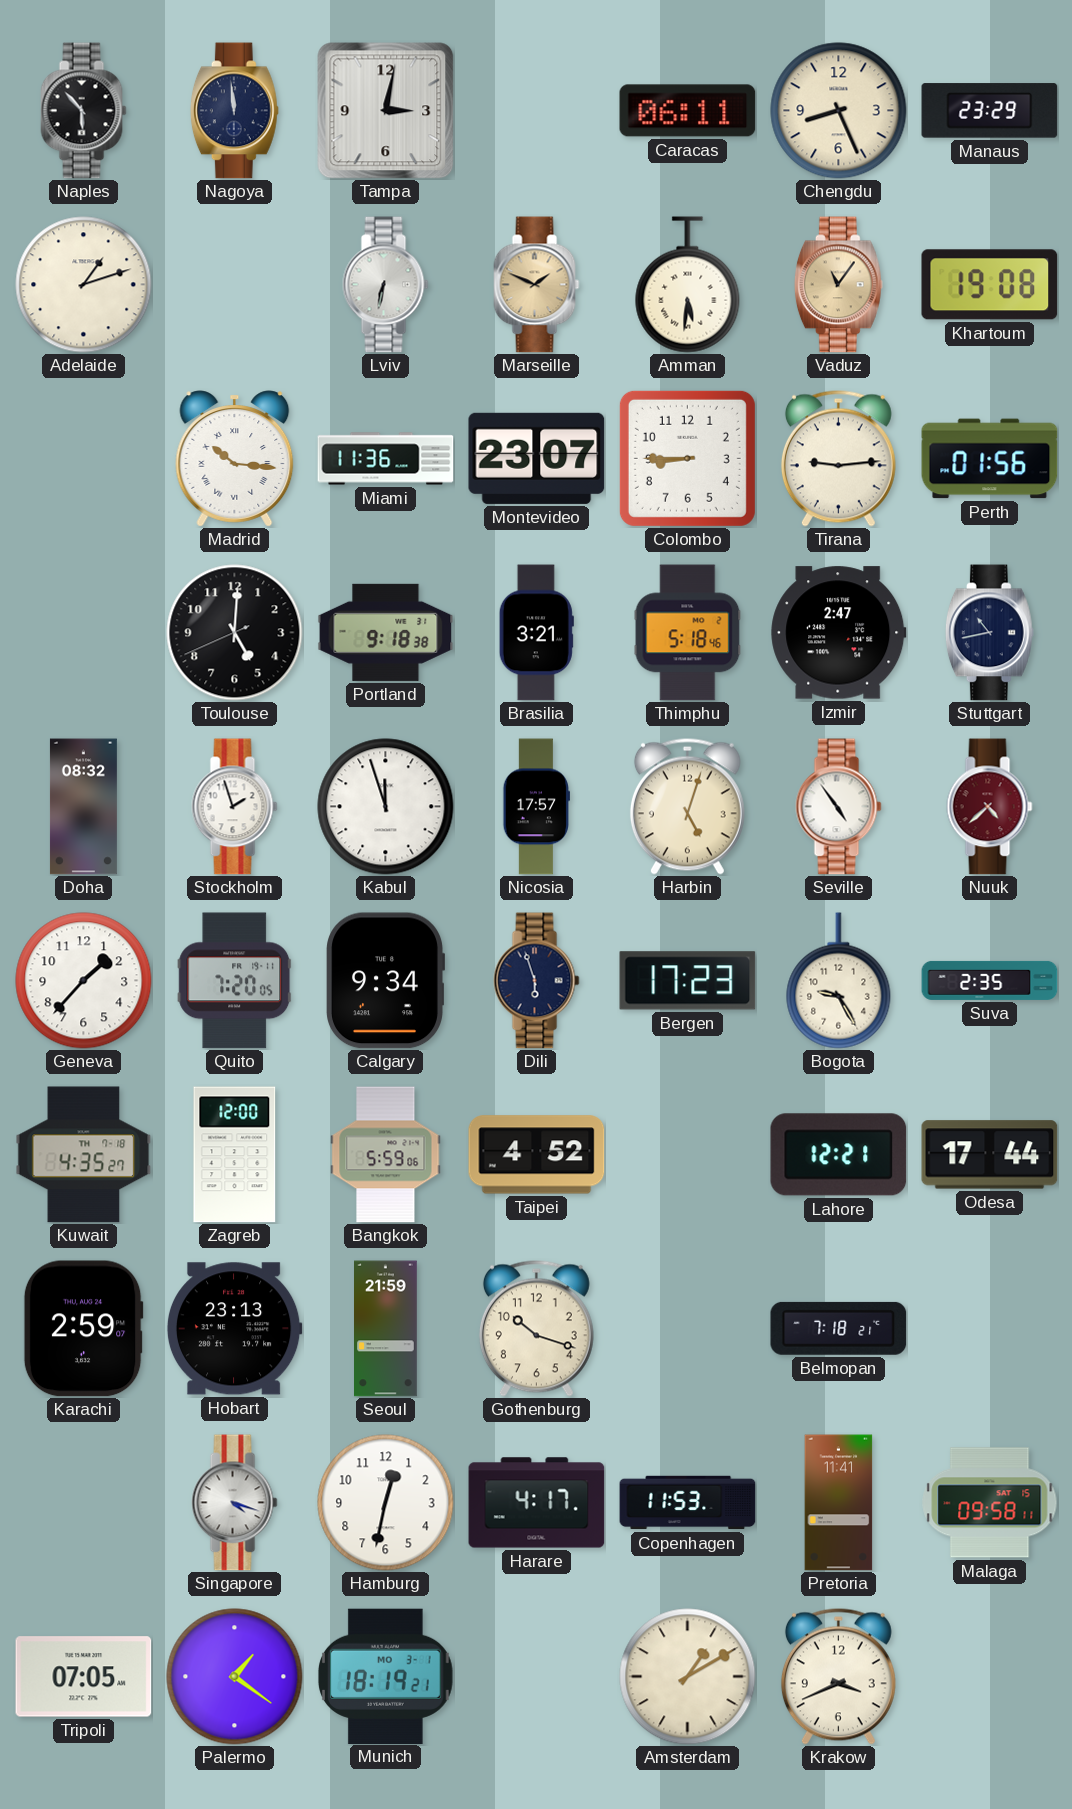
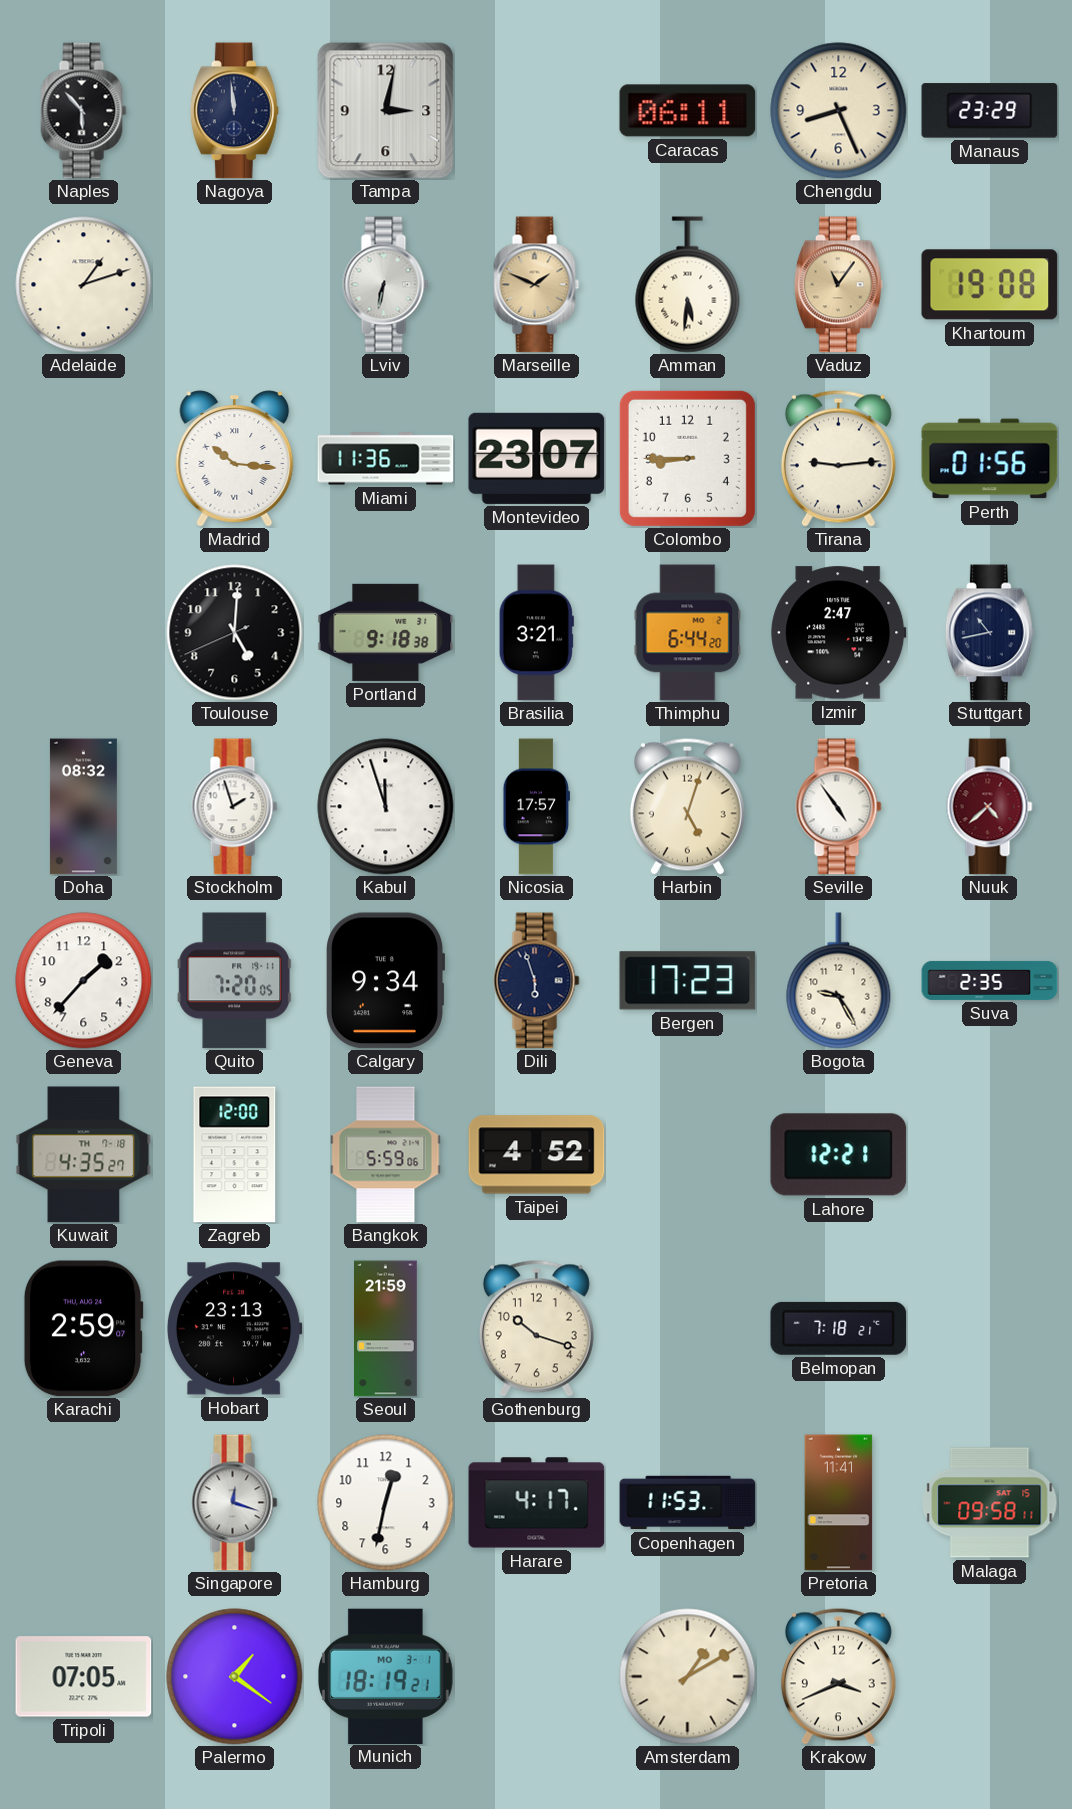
Thimphu: 5:18 -> 6:44
Odesa: 17:44 -> none
Singapore: 4:18 -> 12:18
